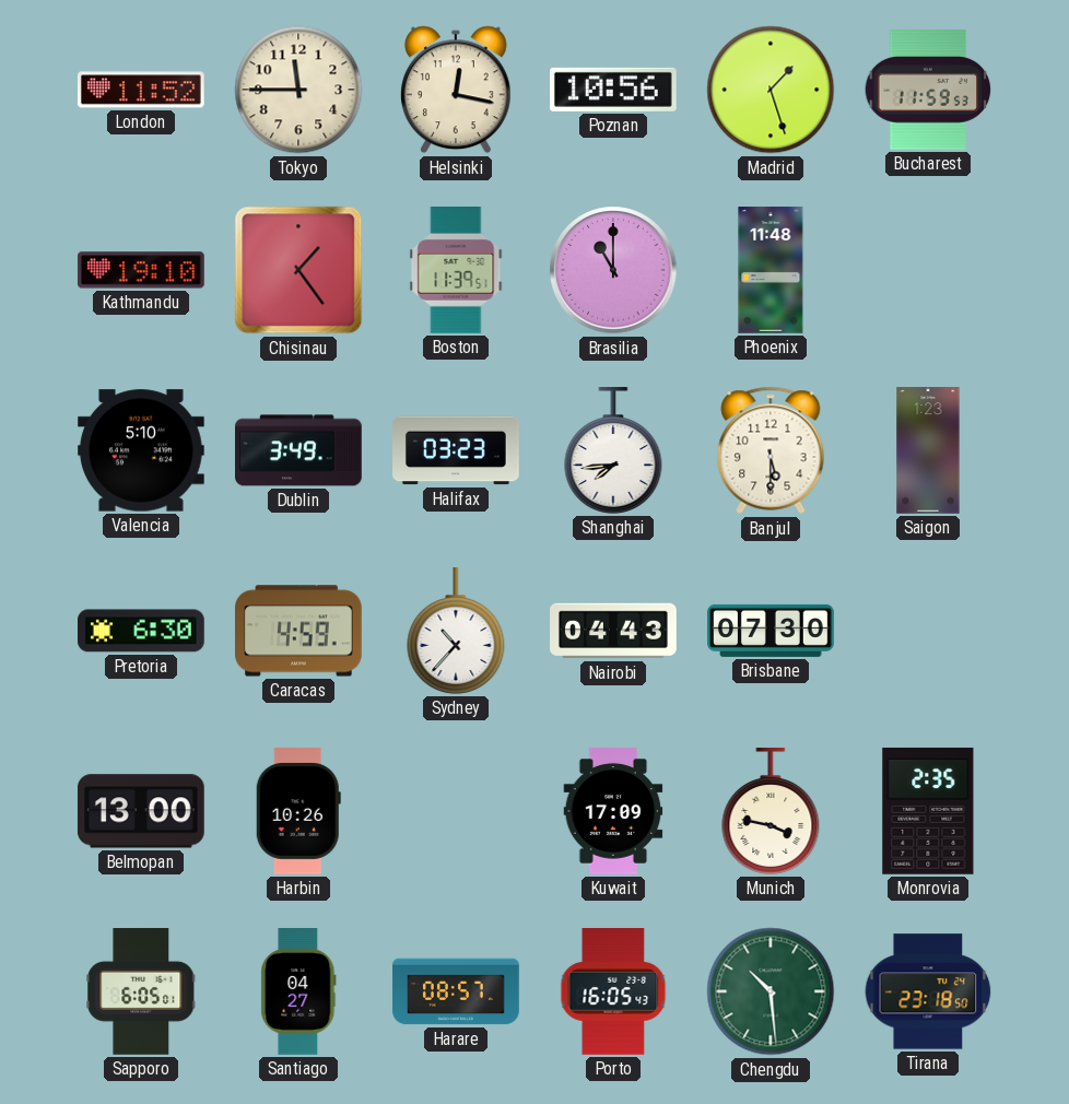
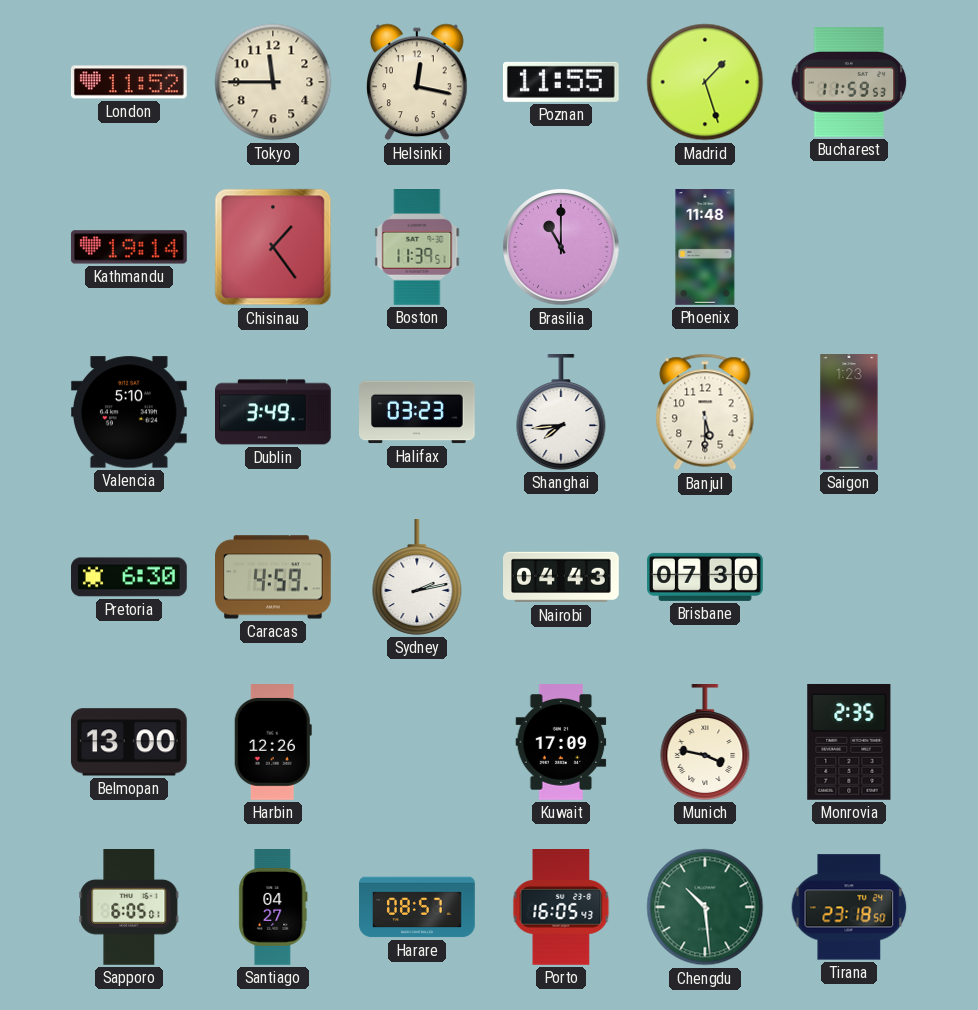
Poznan: 10:56 -> 11:55
Kathmandu: 19:10 -> 19:14
Sydney: 10:37 -> 2:13
Harbin: 10:26 -> 12:26
